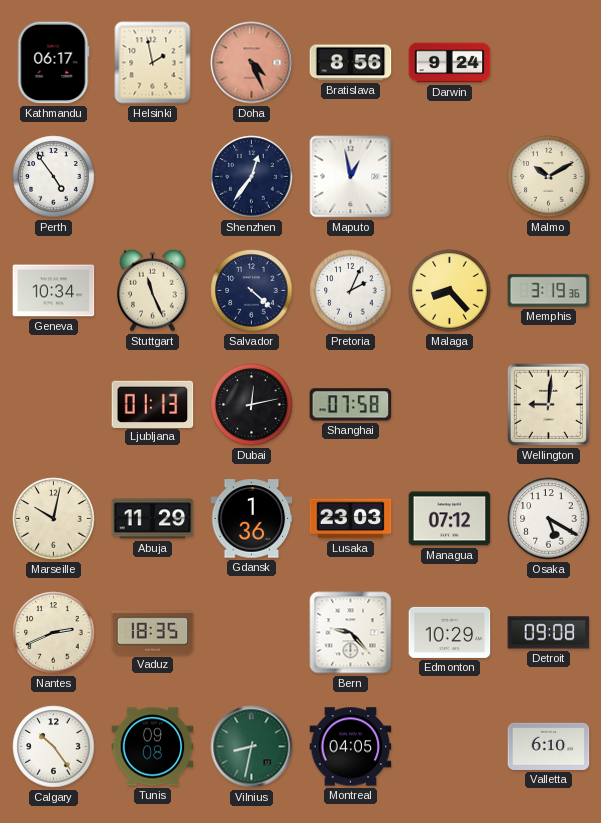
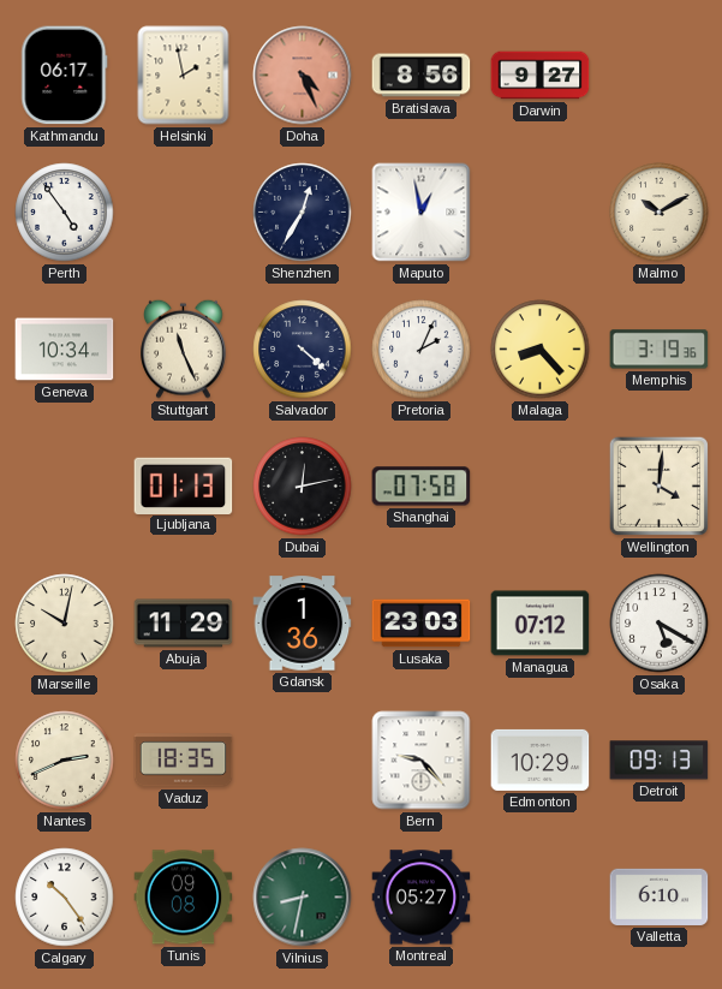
Darwin: 9:24 -> 9:27
Shenzhen: 12:36 -> 12:35
Wellington: 9:01 -> 4:01
Detroit: 09:08 -> 09:13
Montreal: 04:05 -> 05:27
